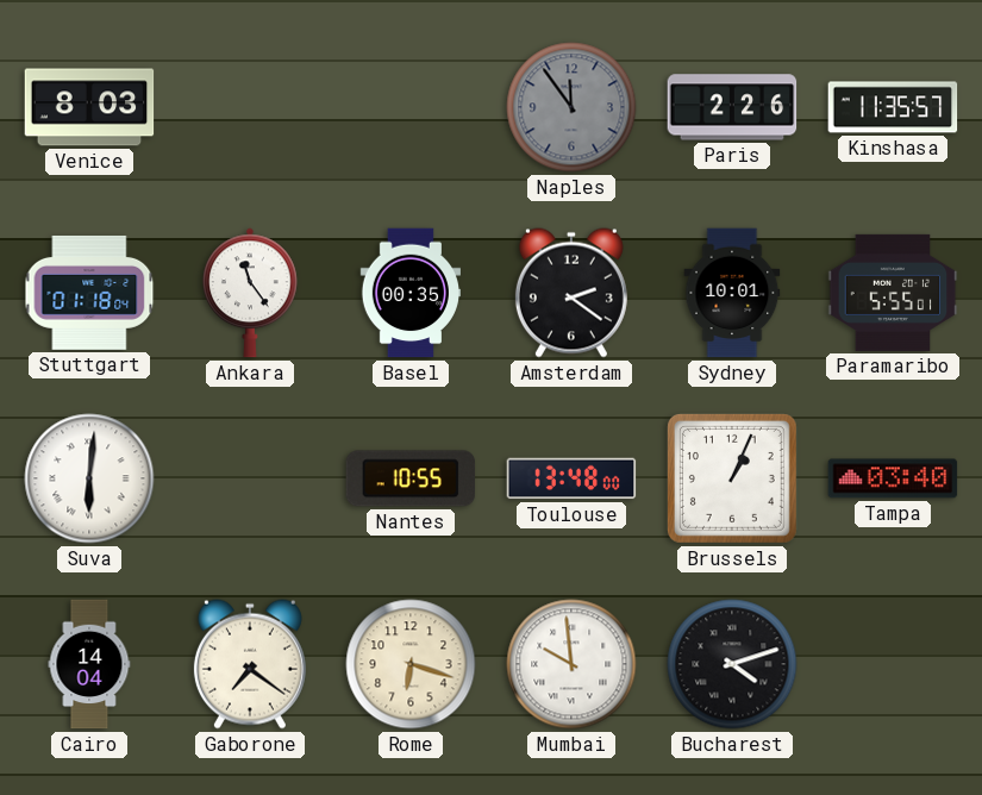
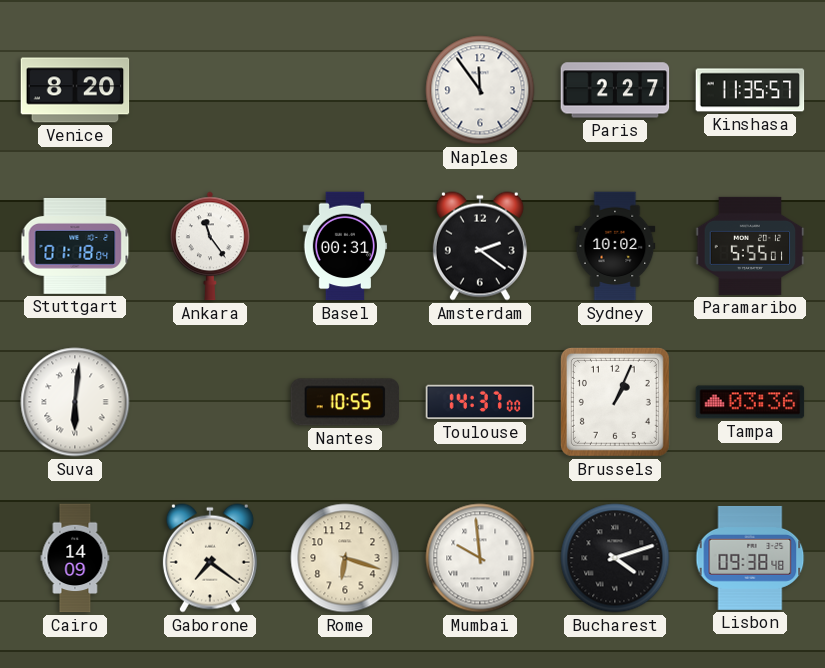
Venice: 8:03 -> 8:20
Naples dial: grey -> white
Paris: 2:26 -> 2:27
Basel: 00:35 -> 00:31
Sydney: 10:01 -> 10:02
Toulouse: 13:48 -> 14:37
Tampa: 03:40 -> 03:36
Cairo: 14:04 -> 14:09
Lisbon: none -> 09:38
